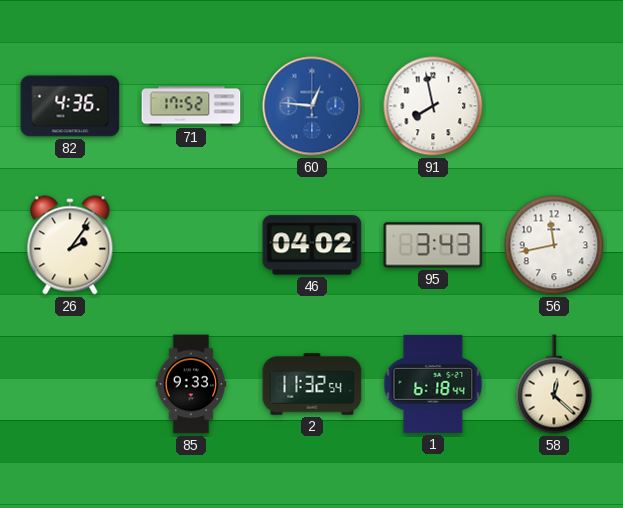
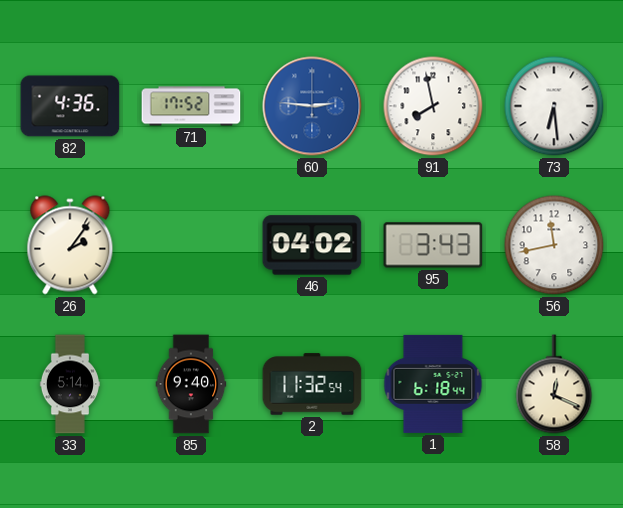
60: 12:46 -> 2:46
73: none -> 6:29
33: none -> 5:14
85: 9:33 -> 9:40
58: 12:22 -> 12:19
